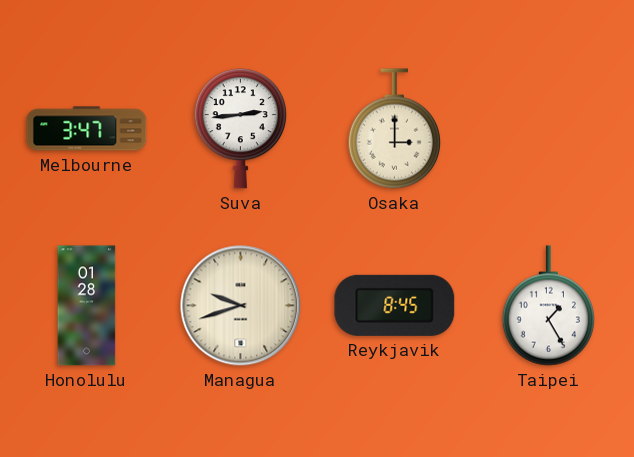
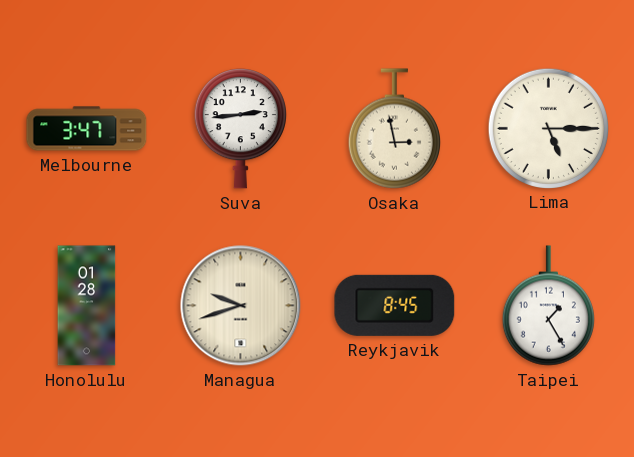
Osaka: 3:00 -> 2:58
Lima: none -> 5:15
